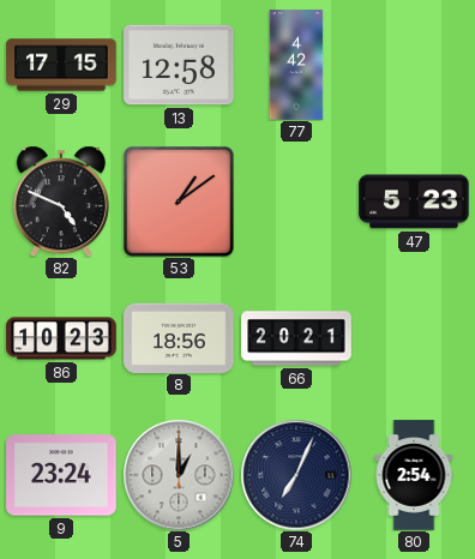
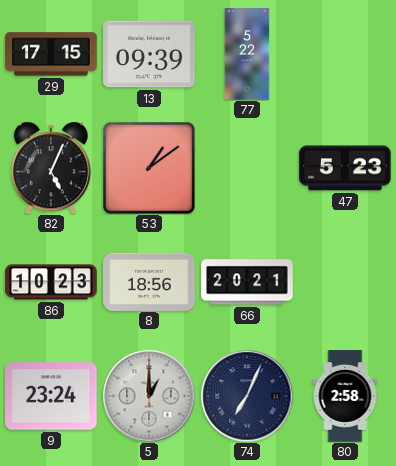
13: 12:58 -> 09:39
77: 4:42 -> 5:22
82: 4:49 -> 5:04
80: 2:54 -> 2:58
